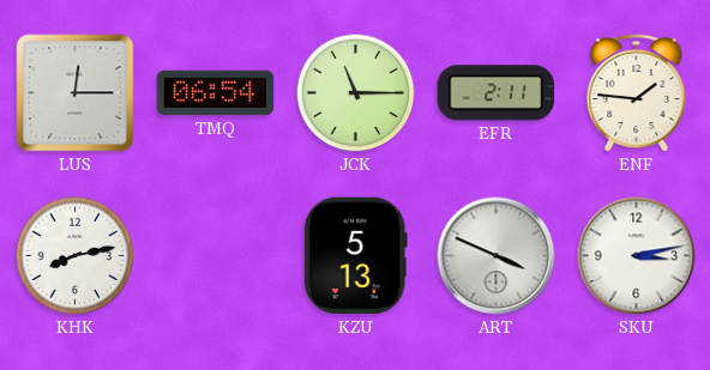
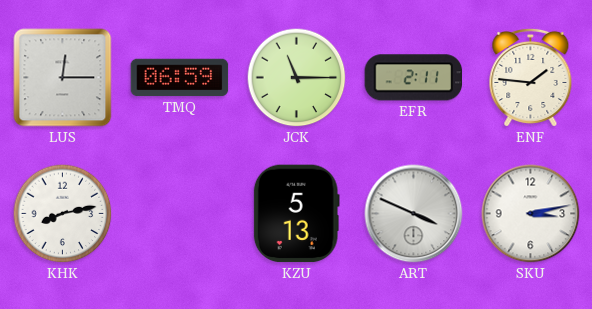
TMQ: 06:54 -> 06:59
